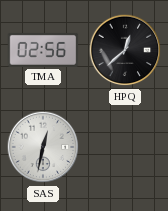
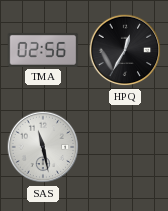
HPQ: 12:38 -> 12:35
SAS: 12:32 -> 11:28
